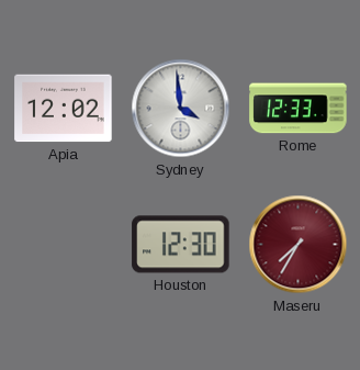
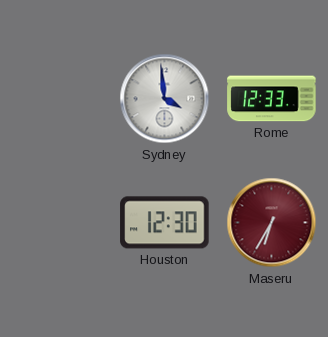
Apia: 12:02 -> none
Maseru: 7:35 -> 6:35
